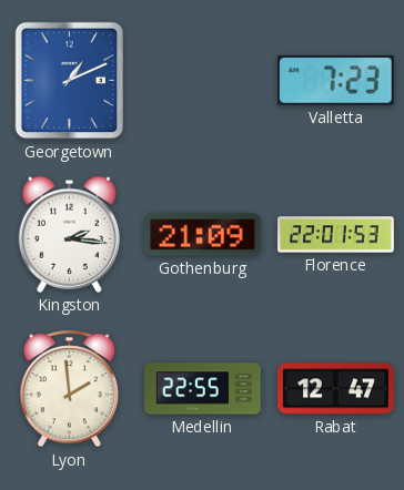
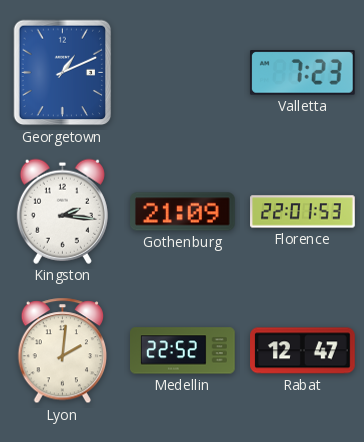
Lyon: 1:59 -> 2:01
Medellin: 22:55 -> 22:52
